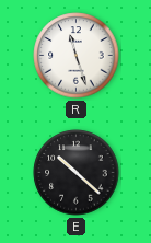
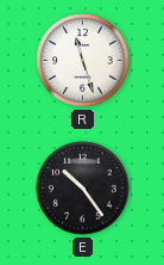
E: 10:22 -> 10:24
